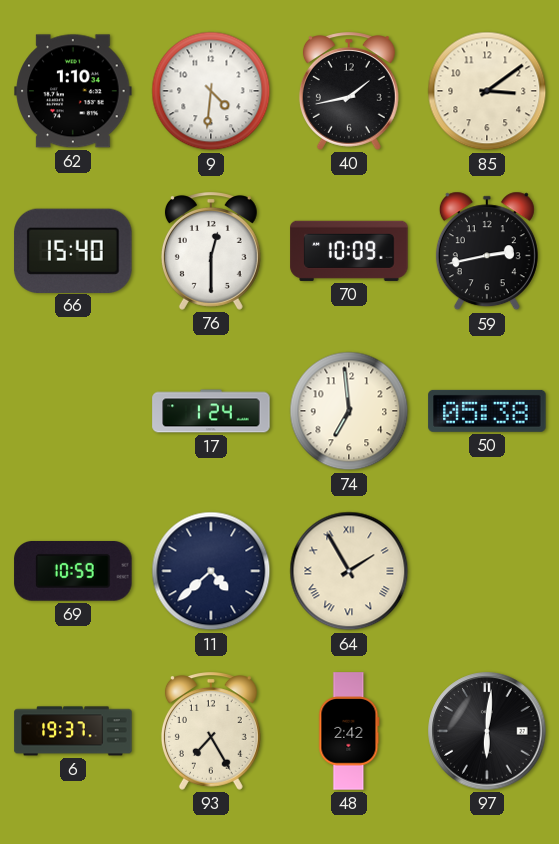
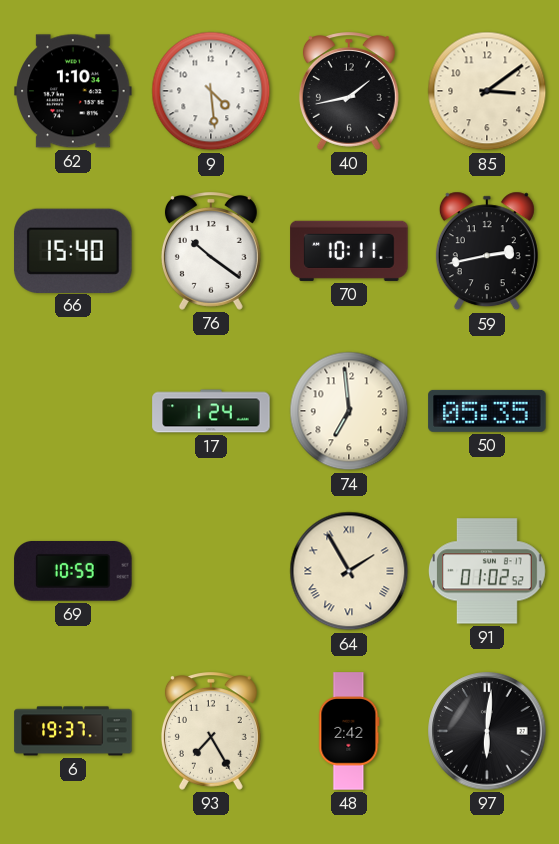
9: 4:31 -> 4:29
76: 12:30 -> 10:21
70: 10:09 -> 10:11
50: 05:38 -> 05:35
11: 4:38 -> none
91: none -> 01:02
